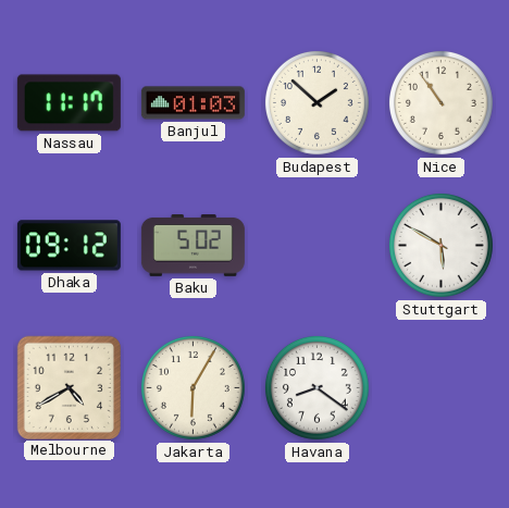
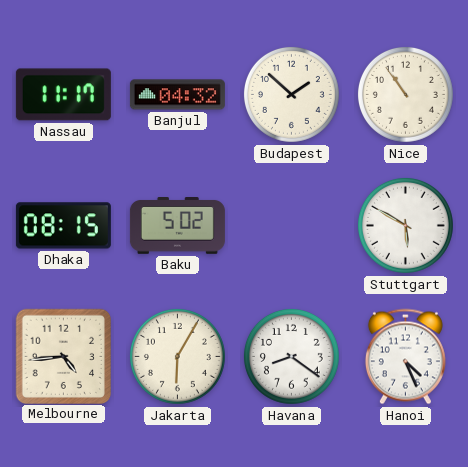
Banjul: 01:03 -> 04:32
Dhaka: 09:12 -> 08:15
Melbourne: 4:40 -> 4:44
Hanoi: none -> 4:26
